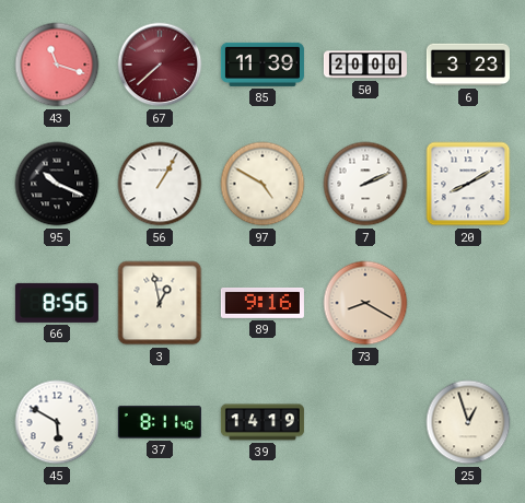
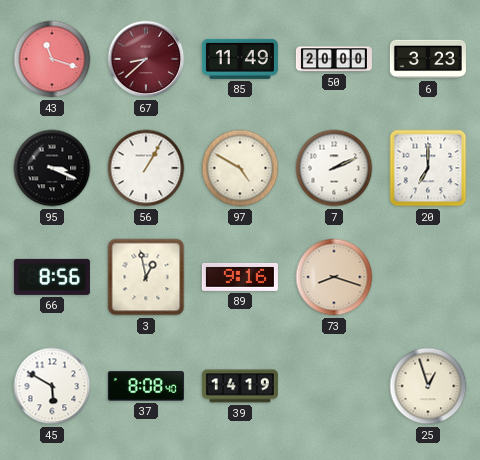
67: 7:38 -> 8:38
85: 11:39 -> 11:49
95: 10:19 -> 3:19
20: 8:10 -> 7:00
73: 8:20 -> 8:18
37: 8:11 -> 8:08
